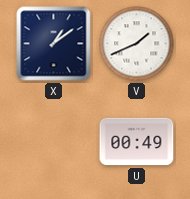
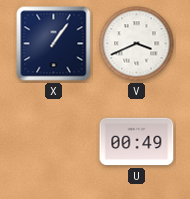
X: 1:09 -> 1:06
V: 1:41 -> 3:41
